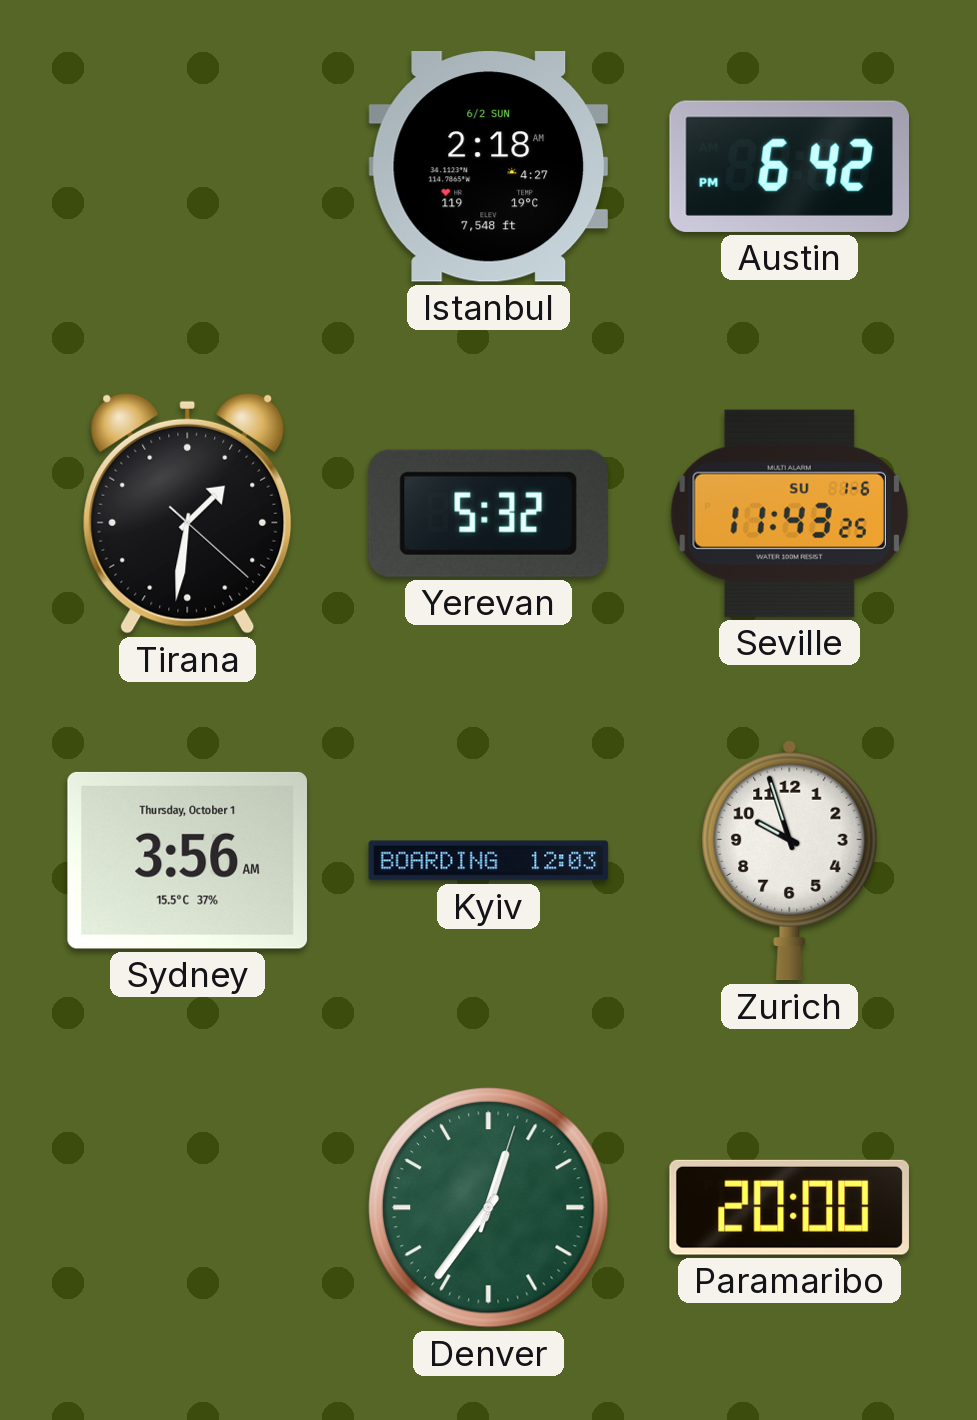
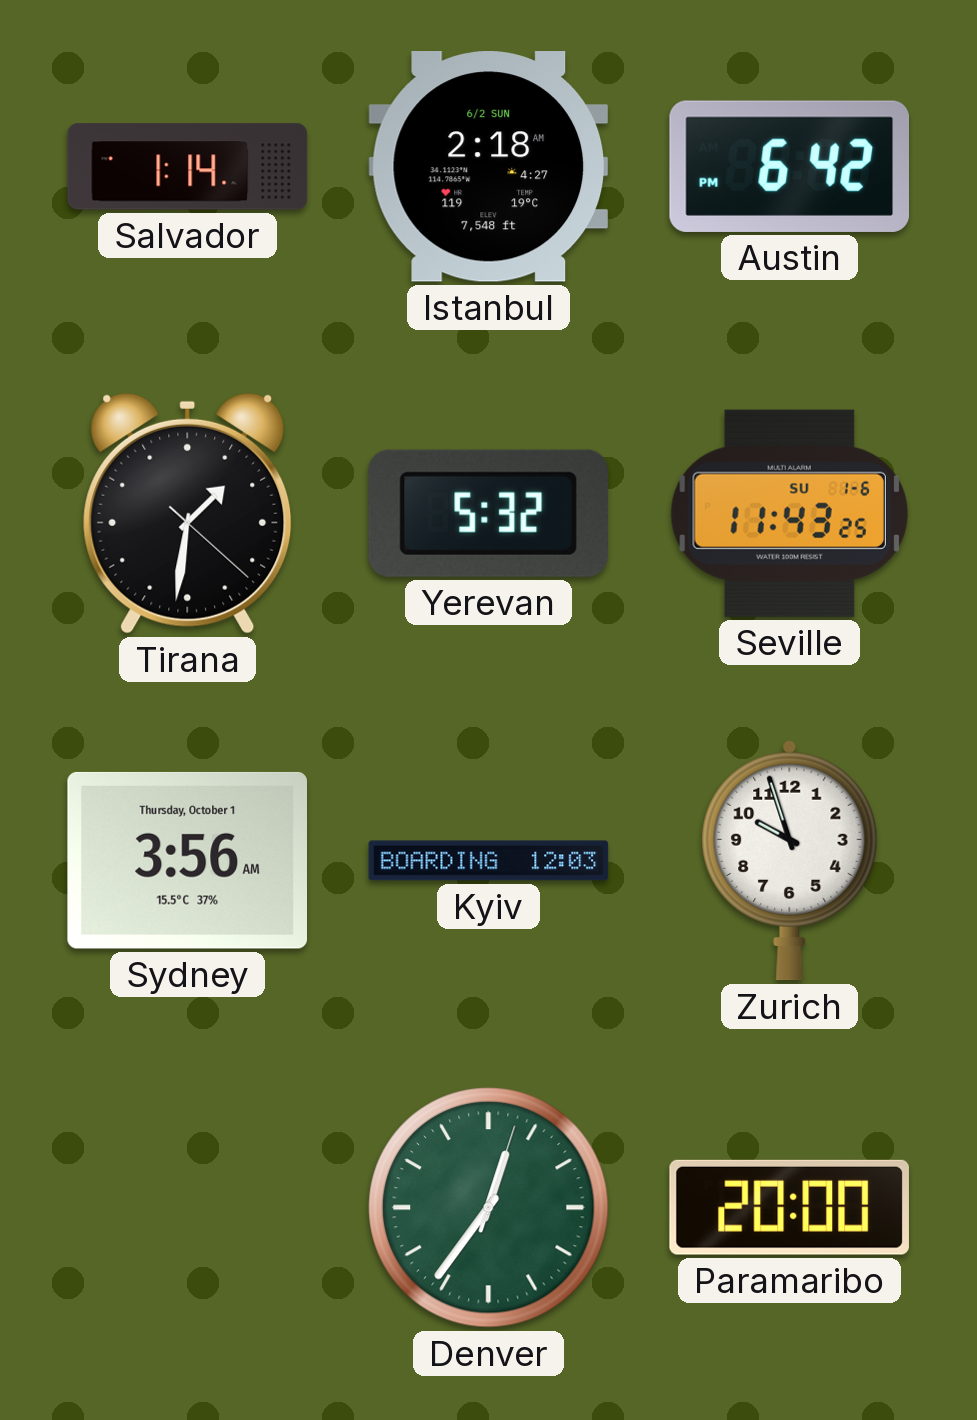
Salvador: none -> 1:14
